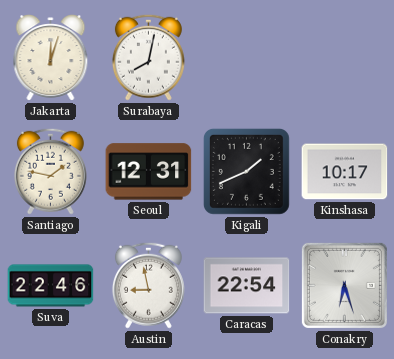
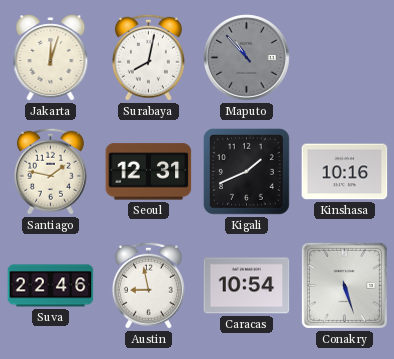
Maputo: none -> 10:53
Kinshasa: 10:17 -> 10:16
Caracas: 22:54 -> 10:54
Conakry: 6:27 -> 5:27
